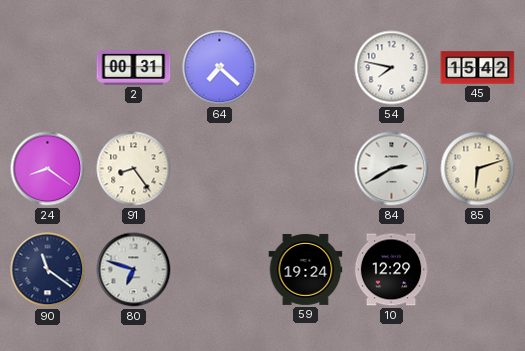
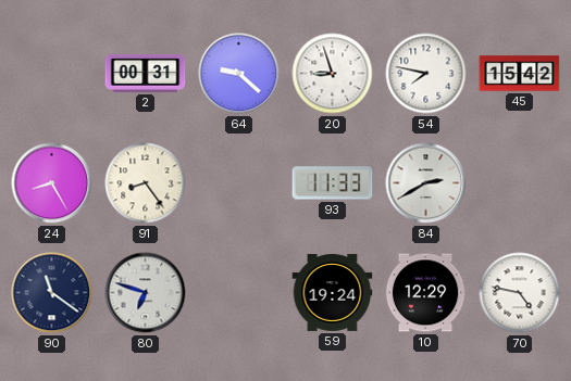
64: 7:22 -> 9:22
20: none -> 8:57
24: 8:21 -> 8:25
93: none -> 11:33
85: 6:12 -> none
70: none -> 4:47
